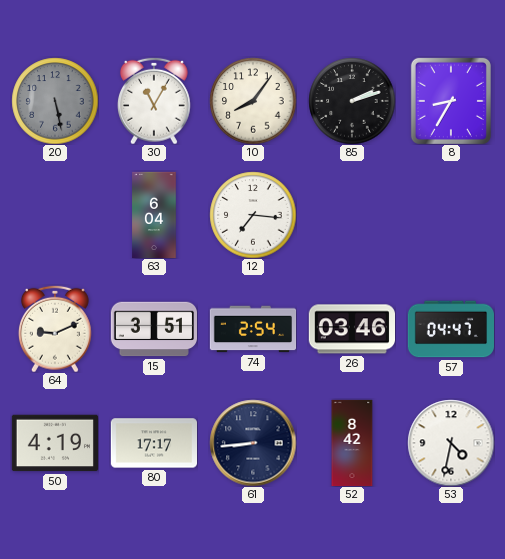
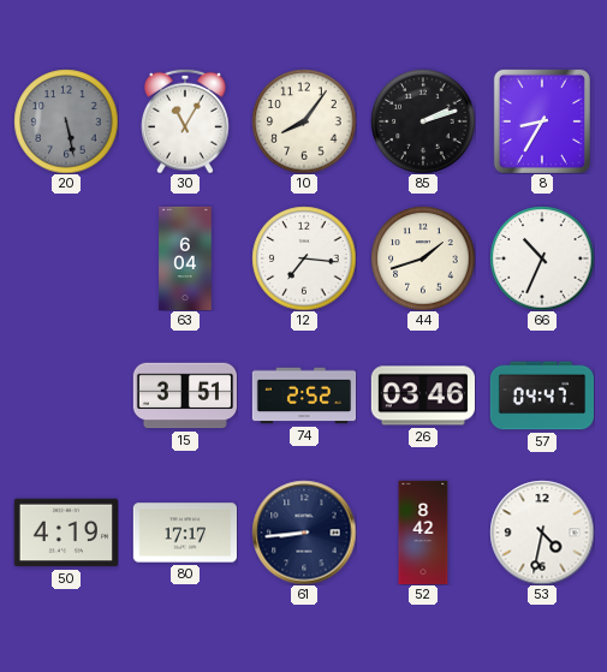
44: none -> 1:42
66: none -> 10:34
64: 9:11 -> none
74: 2:54 -> 2:52
